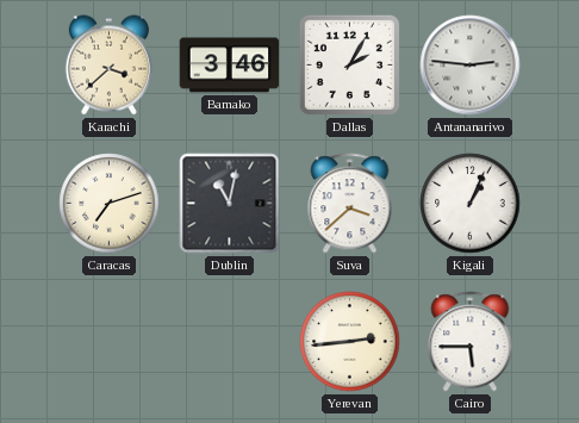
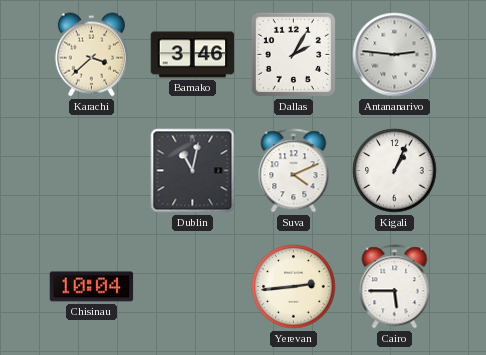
Caracas: 7:12 -> none
Suva: 3:38 -> 4:11
Chisinau: none -> 10:04
